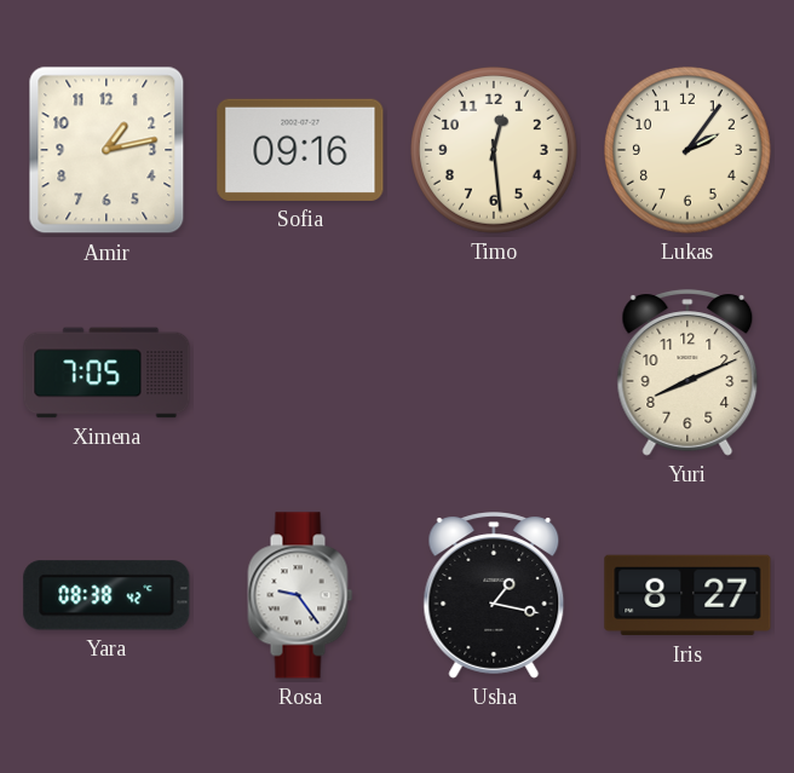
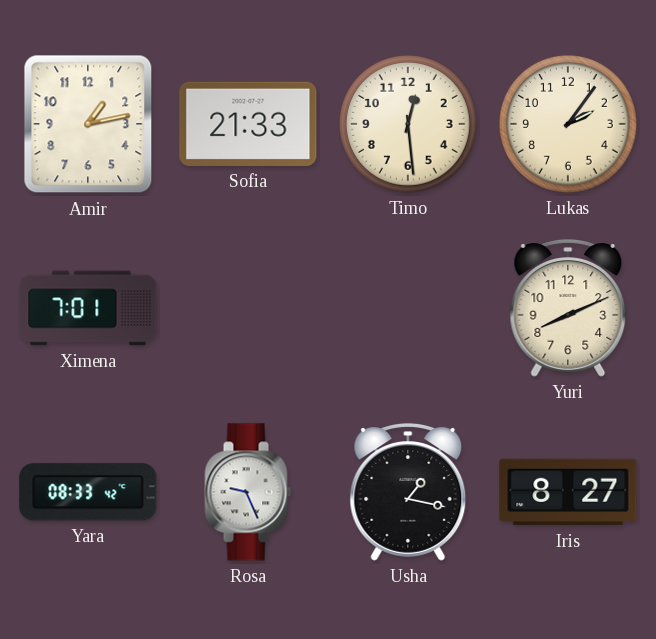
Sofia: 09:16 -> 21:33
Ximena: 7:05 -> 7:01
Yara: 08:38 -> 08:33
Rosa: 9:24 -> 9:26
